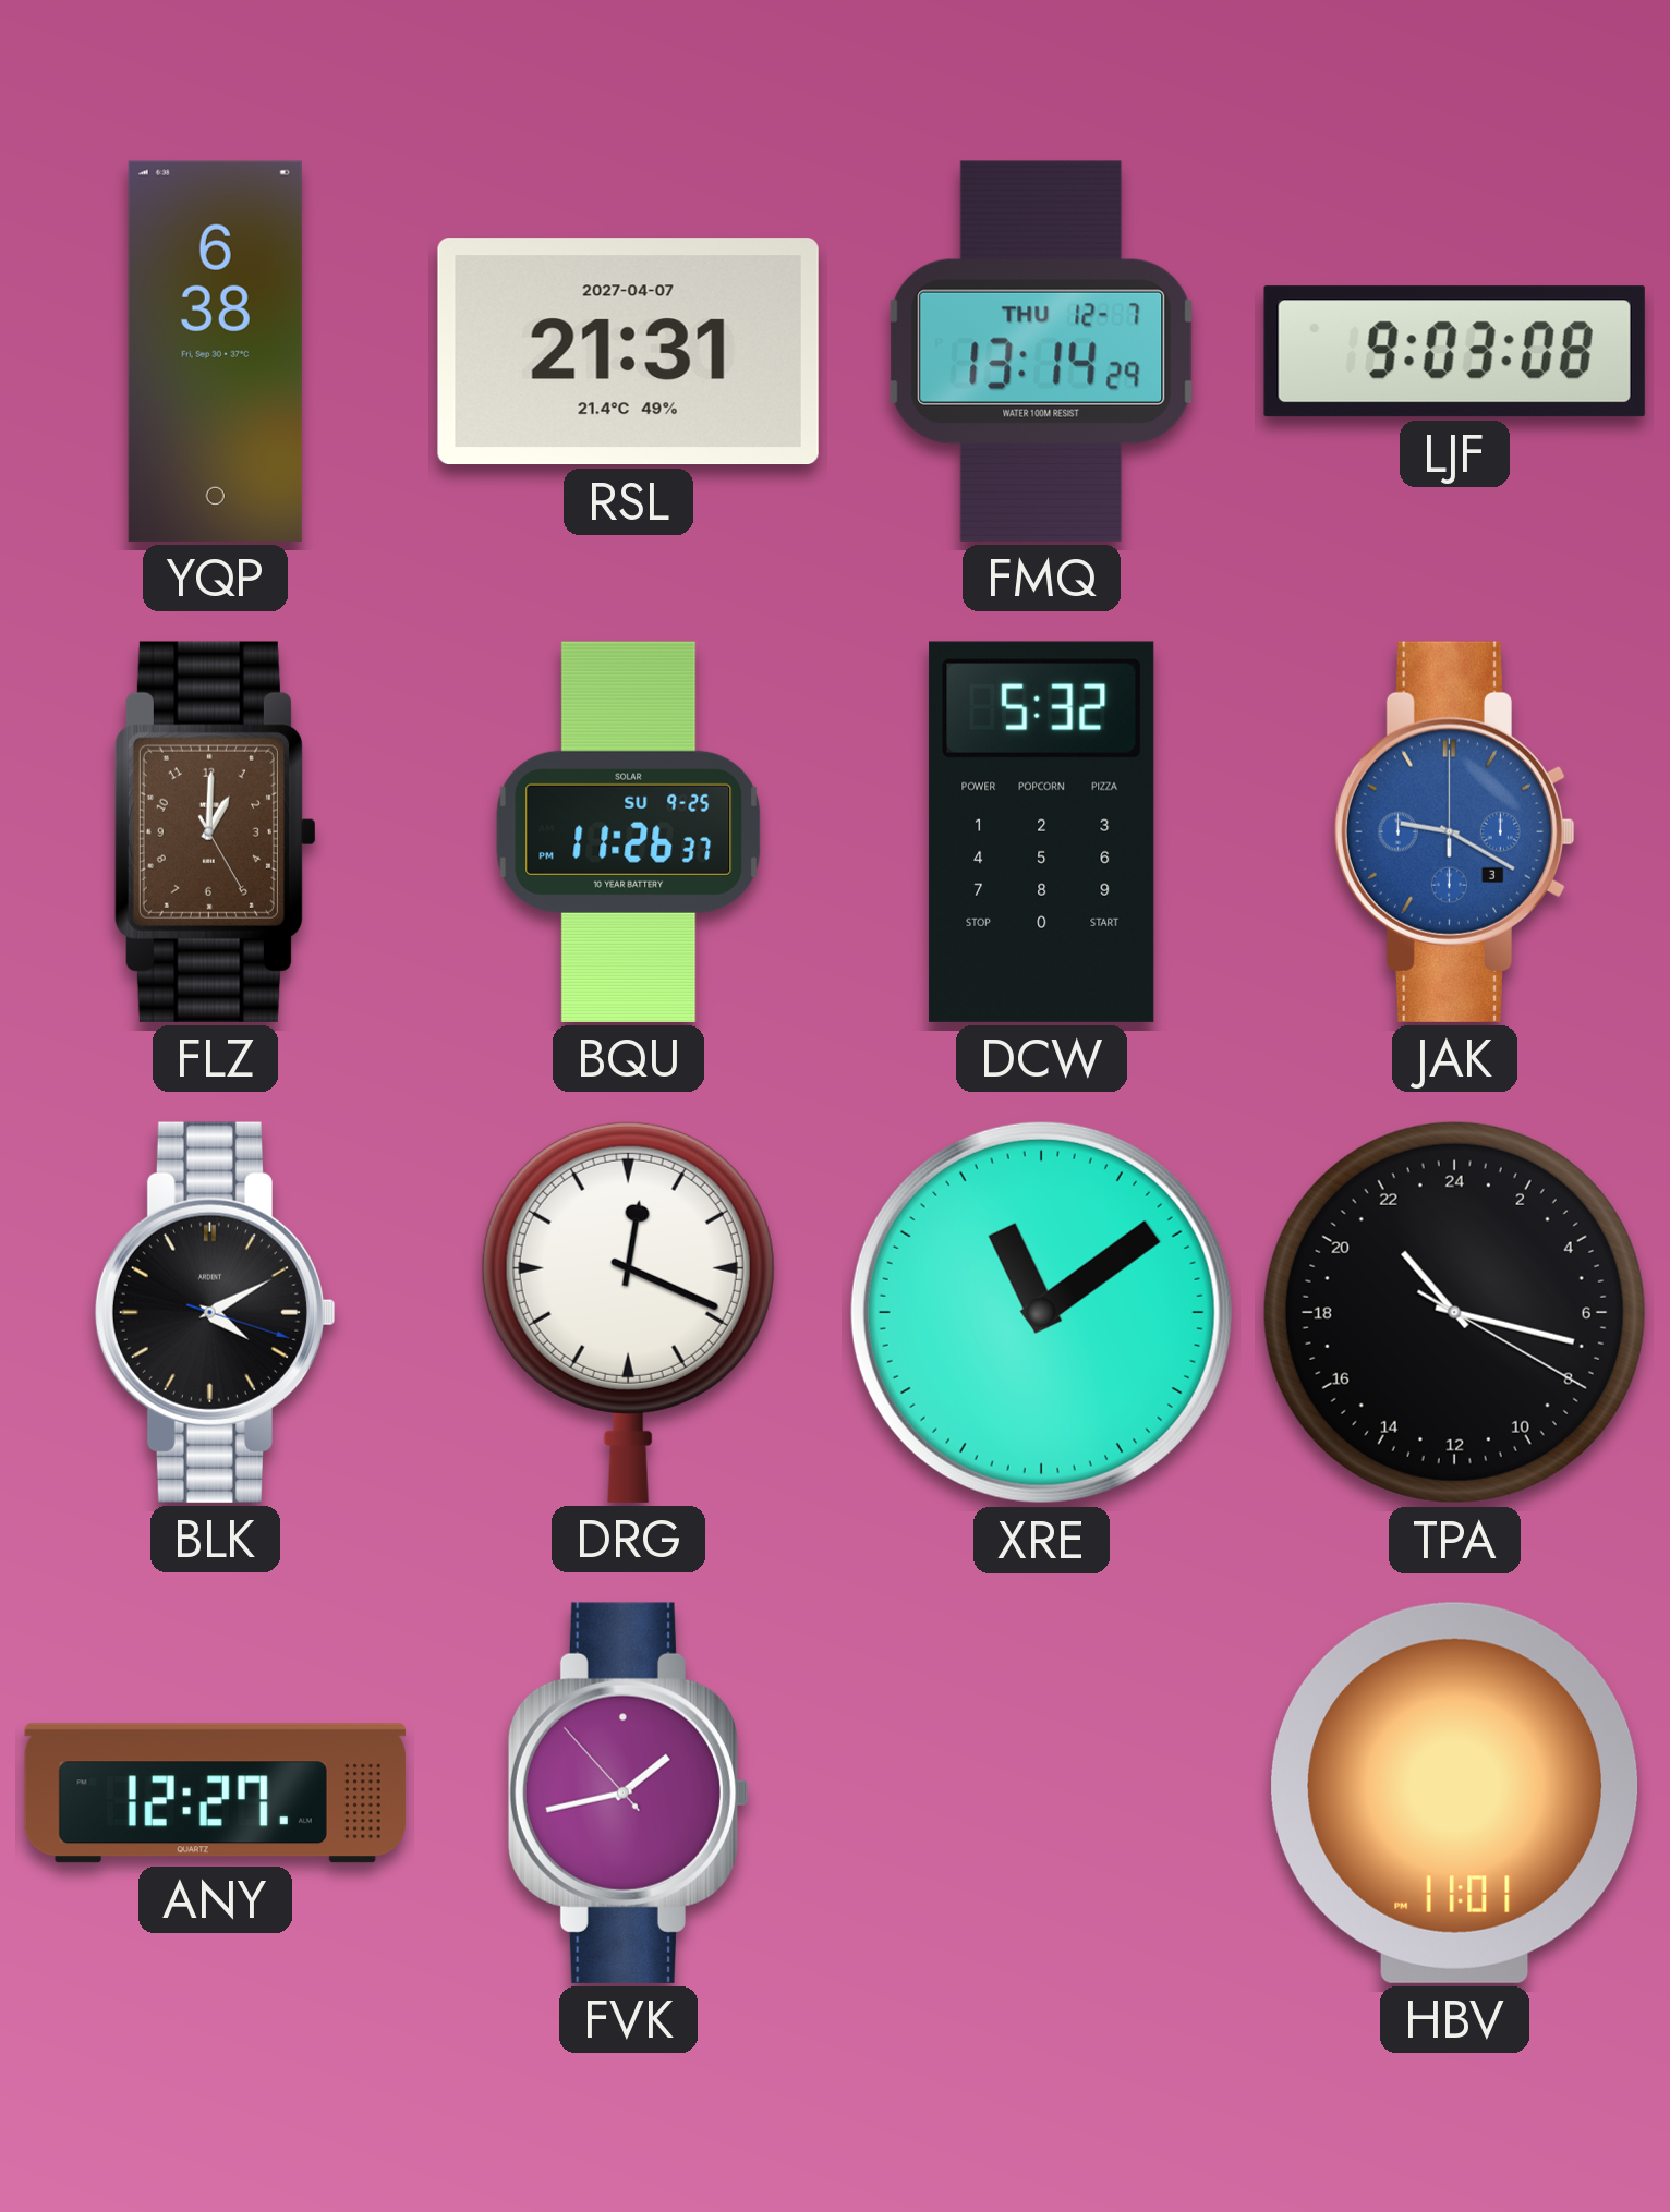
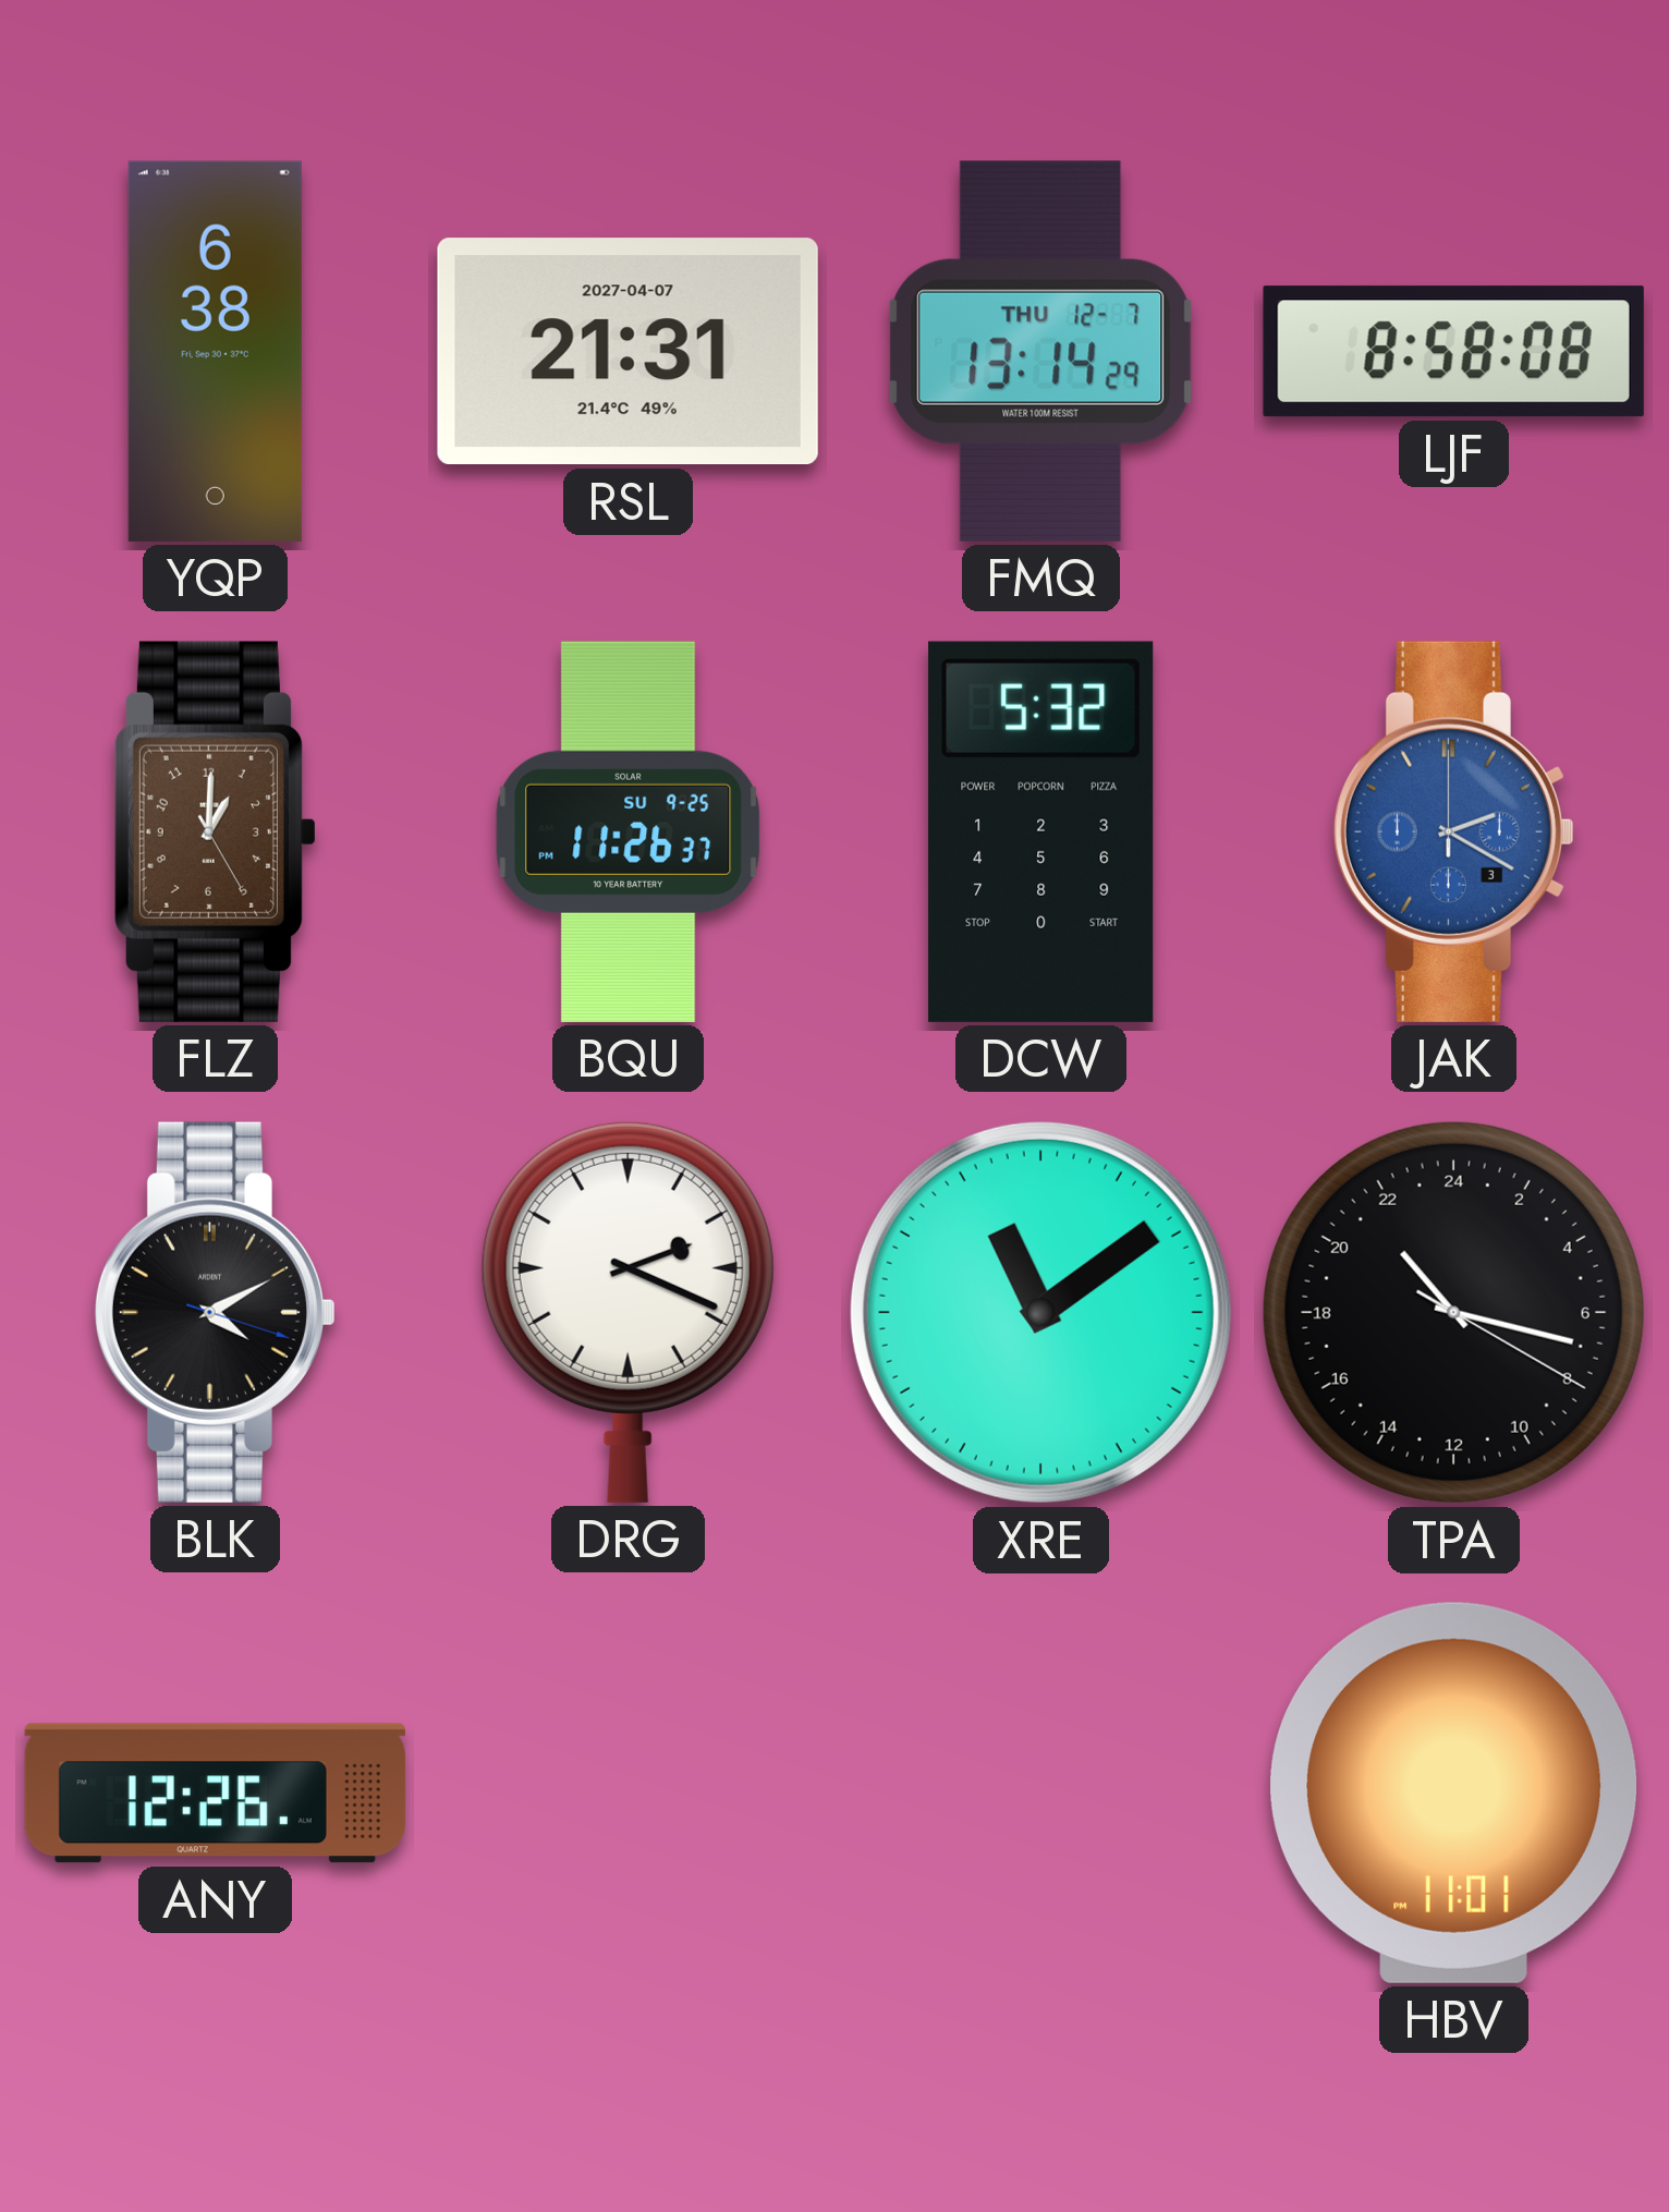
LJF: 9:03 -> 8:58
JAK: 9:20 -> 2:20
DRG: 12:19 -> 2:19
ANY: 12:27 -> 12:26
FVK: 1:42 -> none
